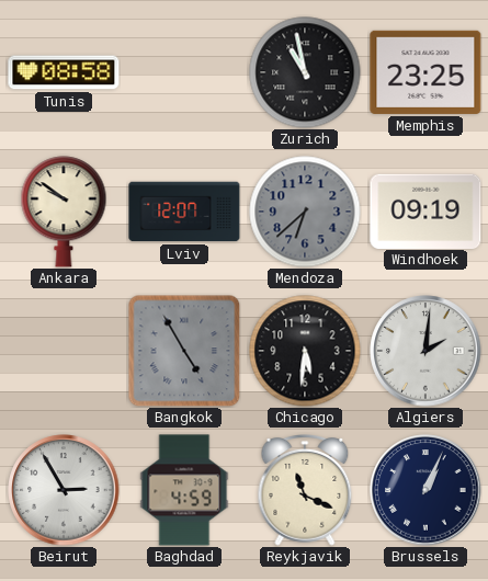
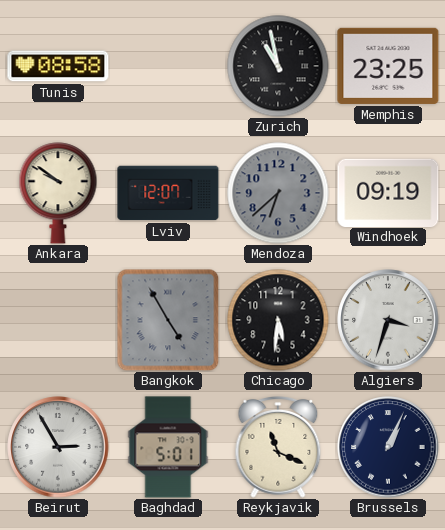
Algiers: 2:01 -> 3:33
Baghdad: 4:59 -> 5:01
